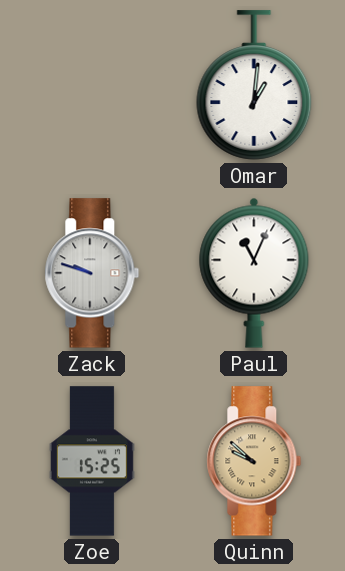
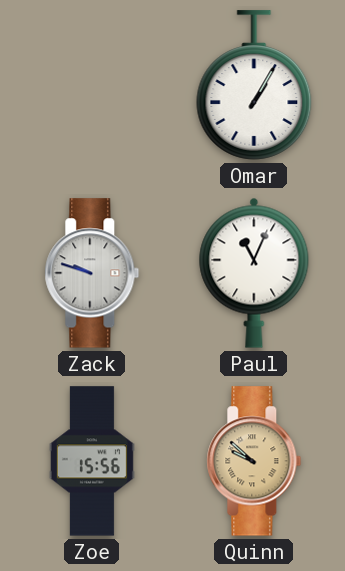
Omar: 1:01 -> 1:05
Zoe: 15:25 -> 15:56
